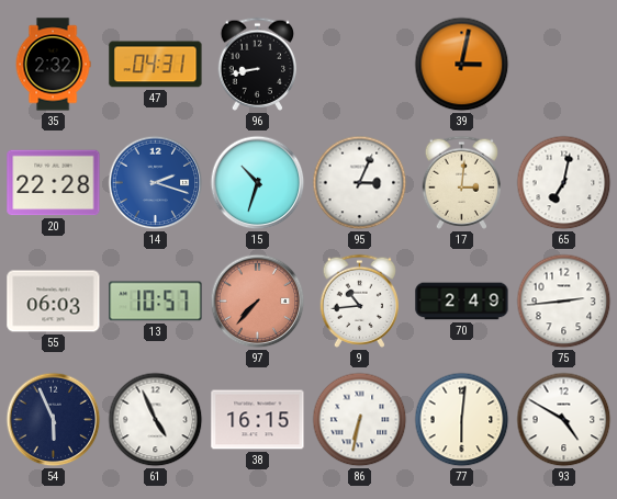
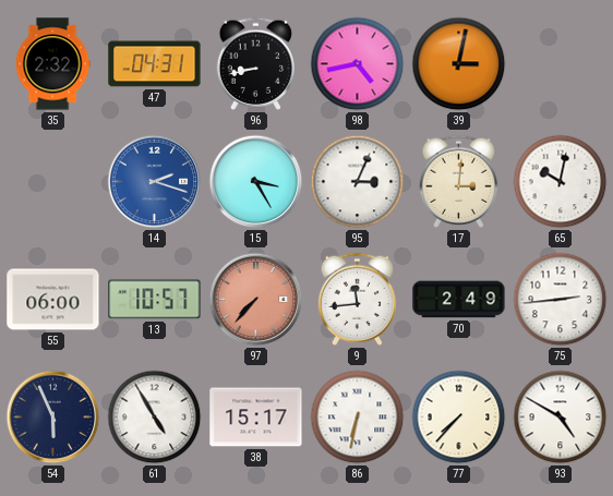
98: none -> 4:43
20: 22:28 -> none
15: 10:33 -> 3:25
65: 7:02 -> 10:02
55: 06:03 -> 06:00
9: 10:44 -> 11:44
61: 4:56 -> 4:55
38: 16:15 -> 15:17
77: 6:01 -> 7:37
